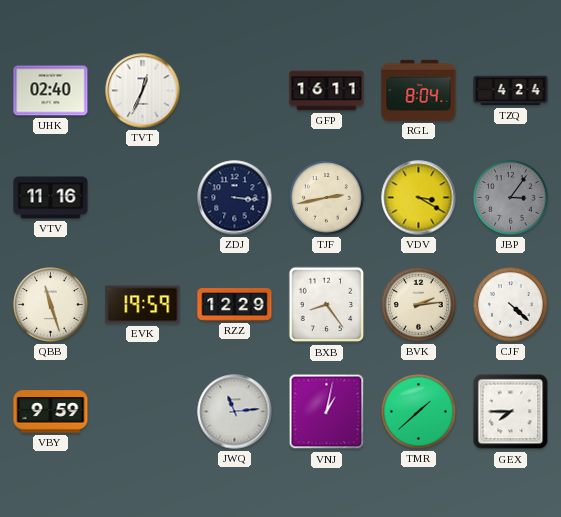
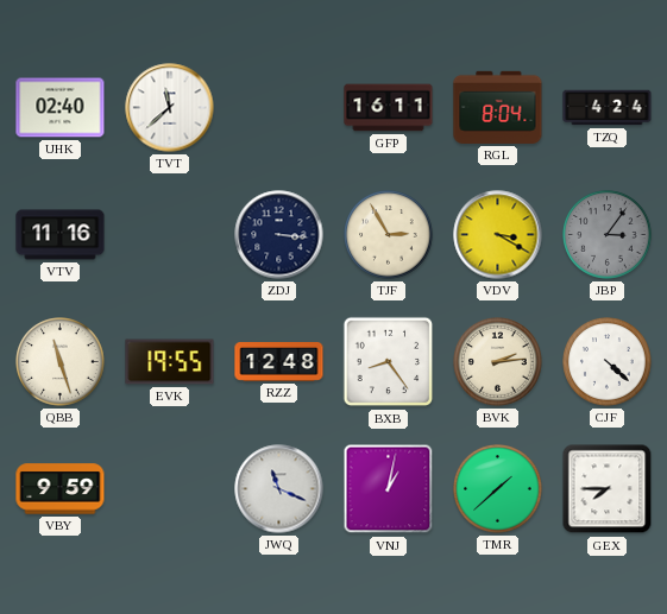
TVT: 12:34 -> 11:38
TJF: 2:43 -> 2:55
EVK: 19:59 -> 19:55
RZZ: 12:29 -> 12:48
JWQ: 11:14 -> 11:19
